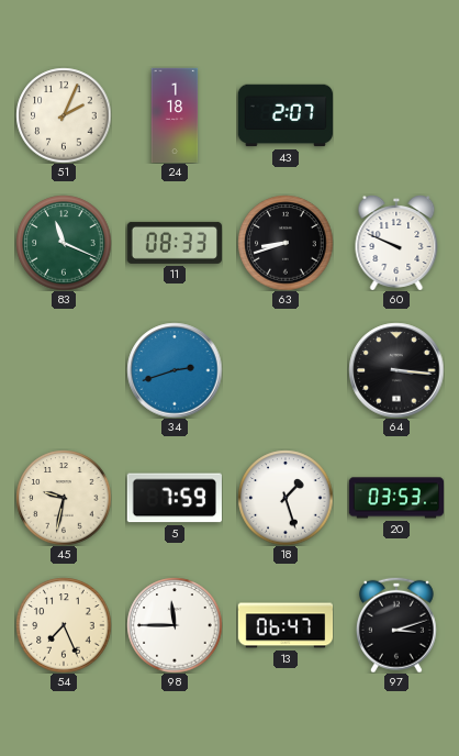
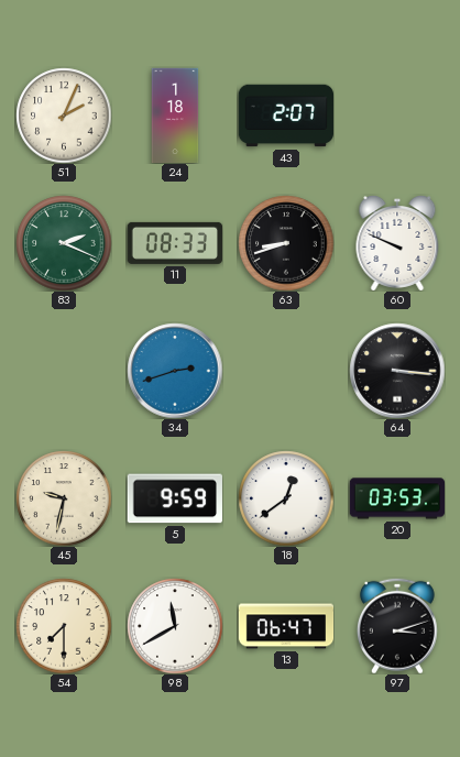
83: 11:19 -> 2:19
5: 7:59 -> 9:59
18: 1:27 -> 12:39
54: 7:26 -> 7:30
98: 11:45 -> 11:40
